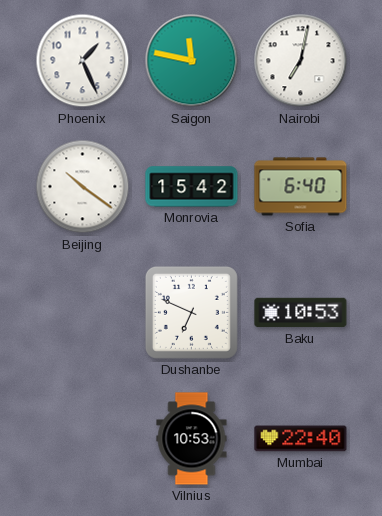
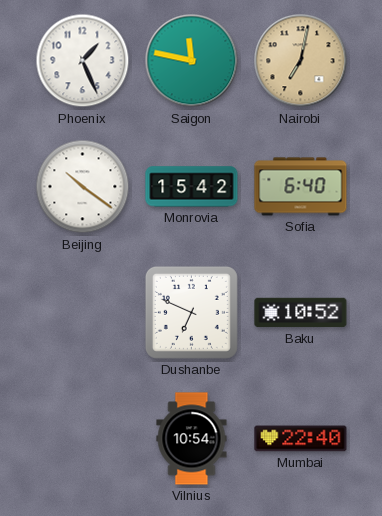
Nairobi dial: white -> champagne
Baku: 10:53 -> 10:52
Vilnius: 10:53 -> 10:54
